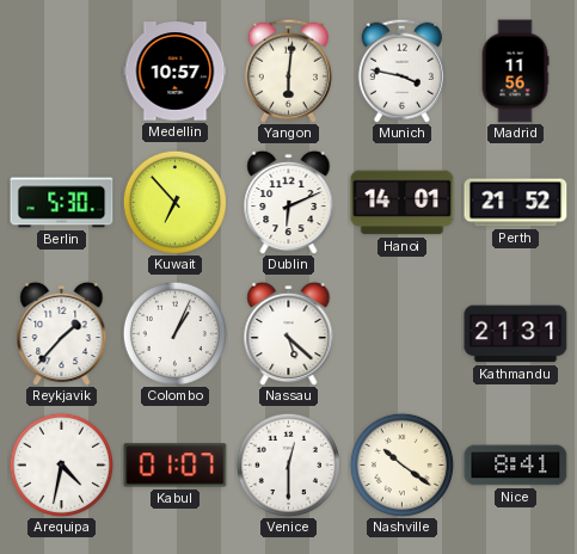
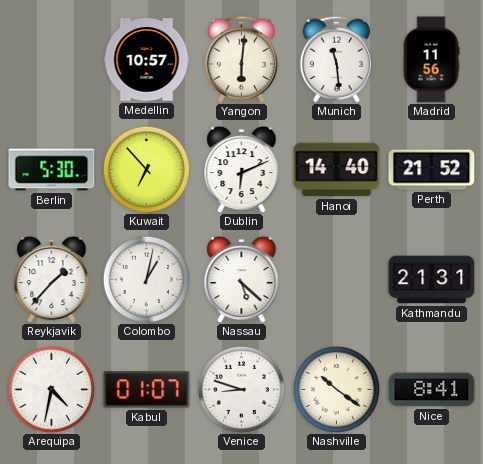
Munich: 3:47 -> 11:29
Hanoi: 14:01 -> 14:40
Colombo: 1:04 -> 1:02
Venice: 12:30 -> 8:48
